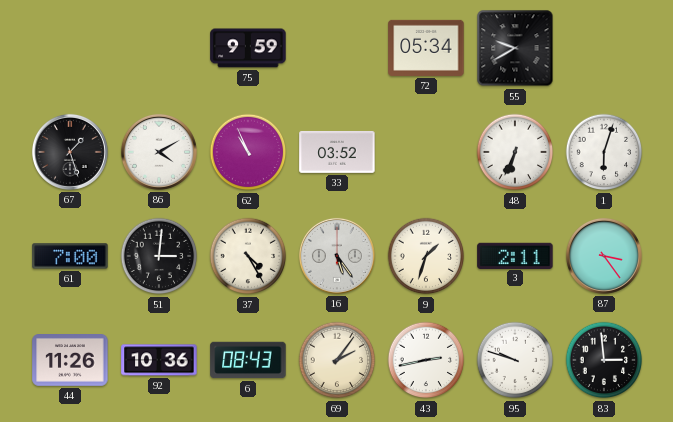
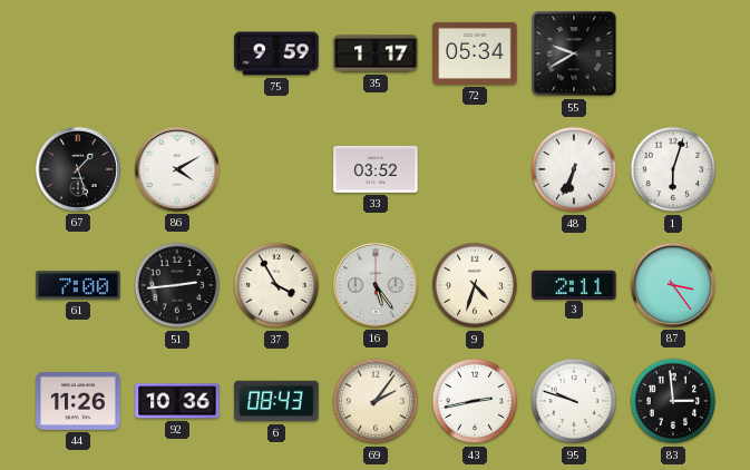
35: none -> 1:17
62: 10:56 -> none
51: 3:01 -> 2:44
37: 4:25 -> 3:55
9: 1:33 -> 4:33
